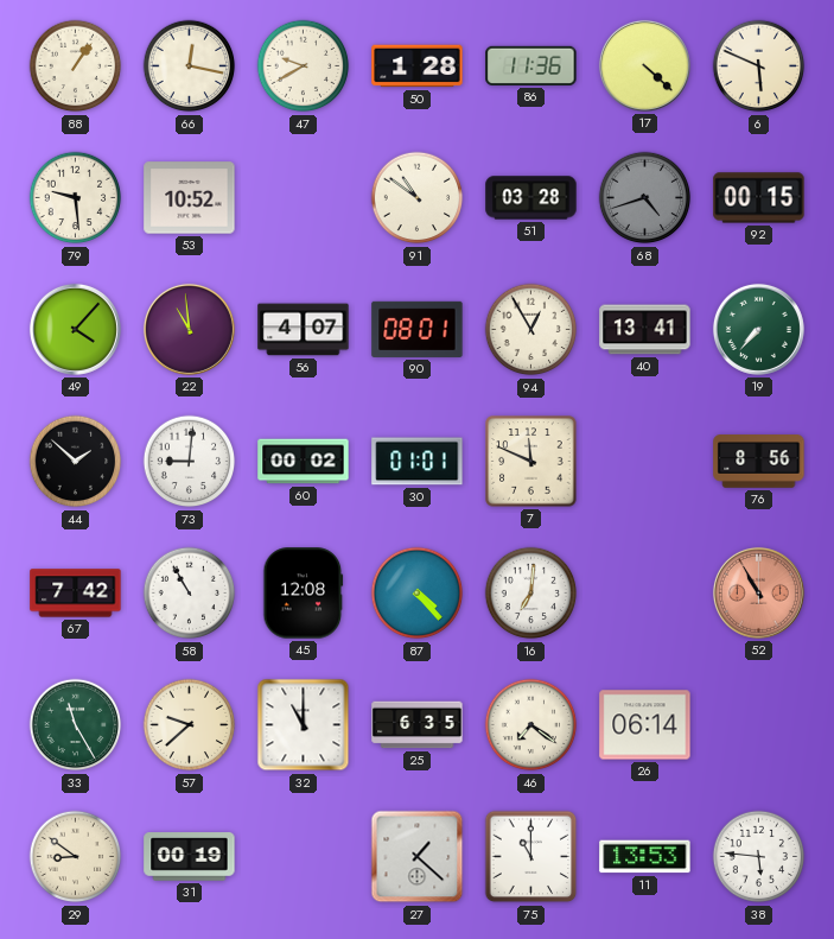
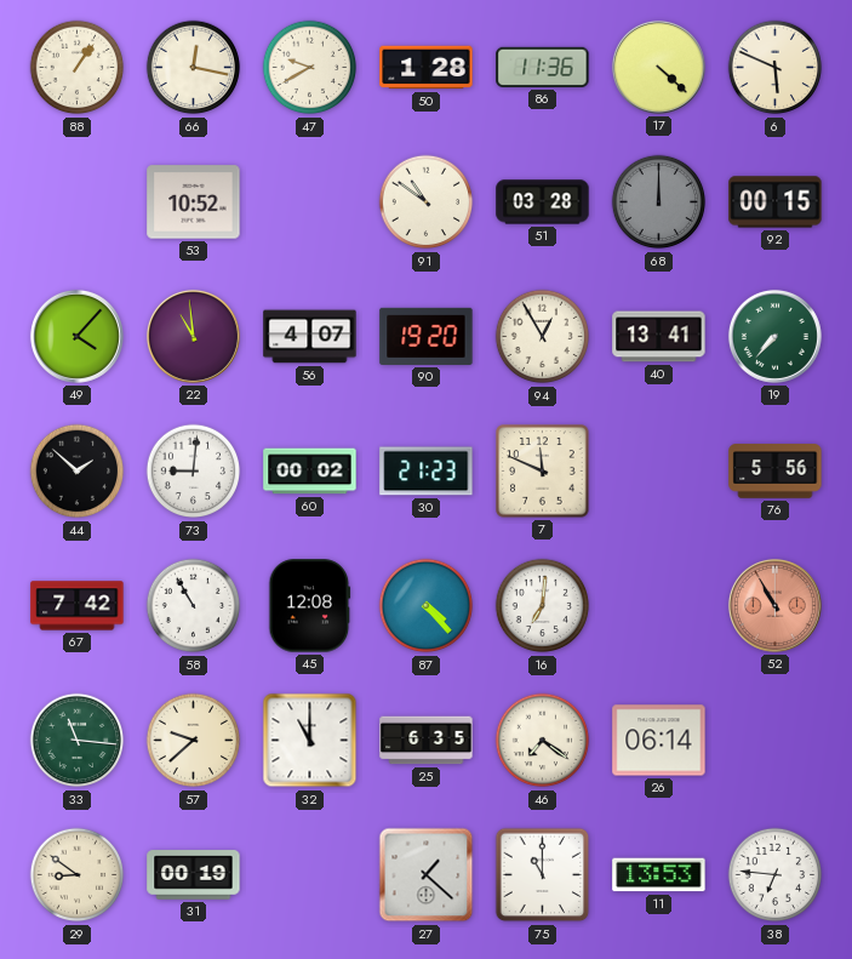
79: 9:29 -> none
68: 4:42 -> 12:00
90: 08:01 -> 19:20
30: 01:01 -> 21:23
76: 8:56 -> 5:56
33: 11:25 -> 11:16
38: 5:46 -> 6:46
